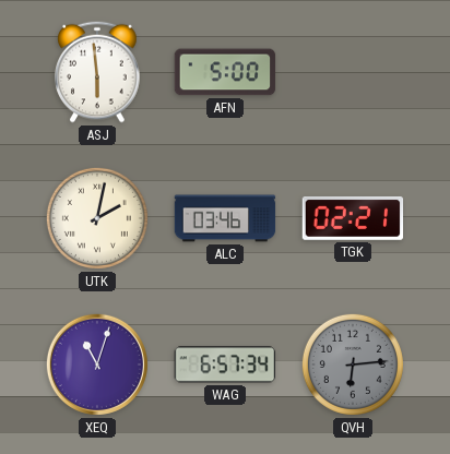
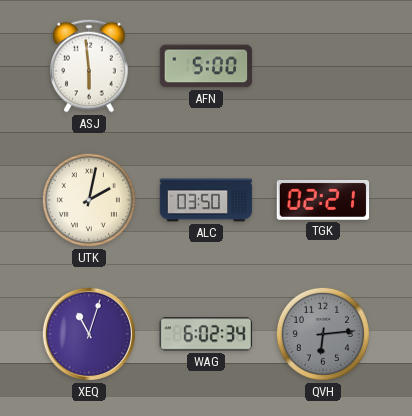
ALC: 03:46 -> 03:50
WAG: 6:57 -> 6:02
